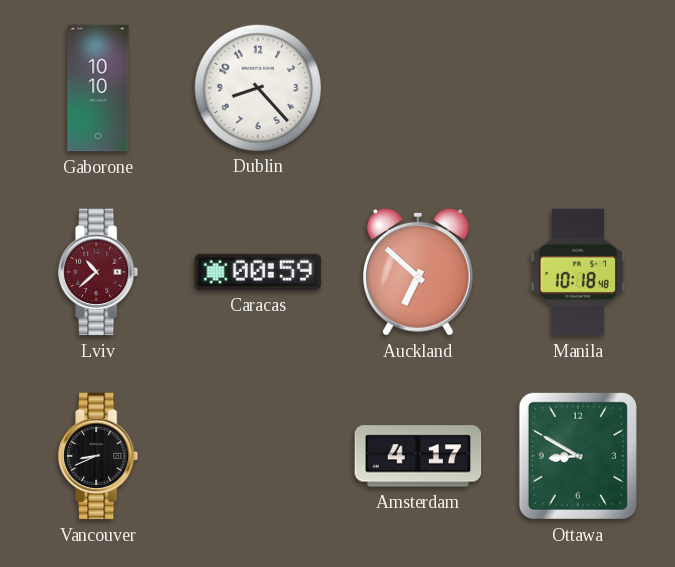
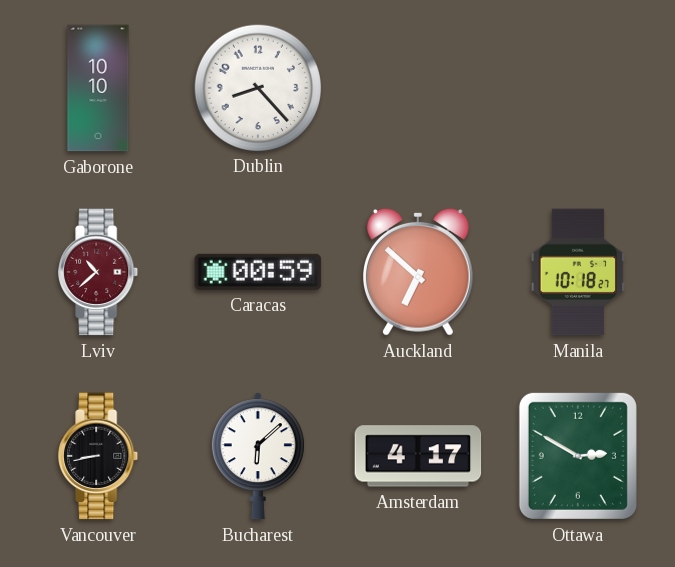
Manila: 10:18:48 -> 10:18:27
Vancouver: 8:41 -> 8:43
Bucharest: none -> 6:08
Ottawa: 8:50 -> 2:50
